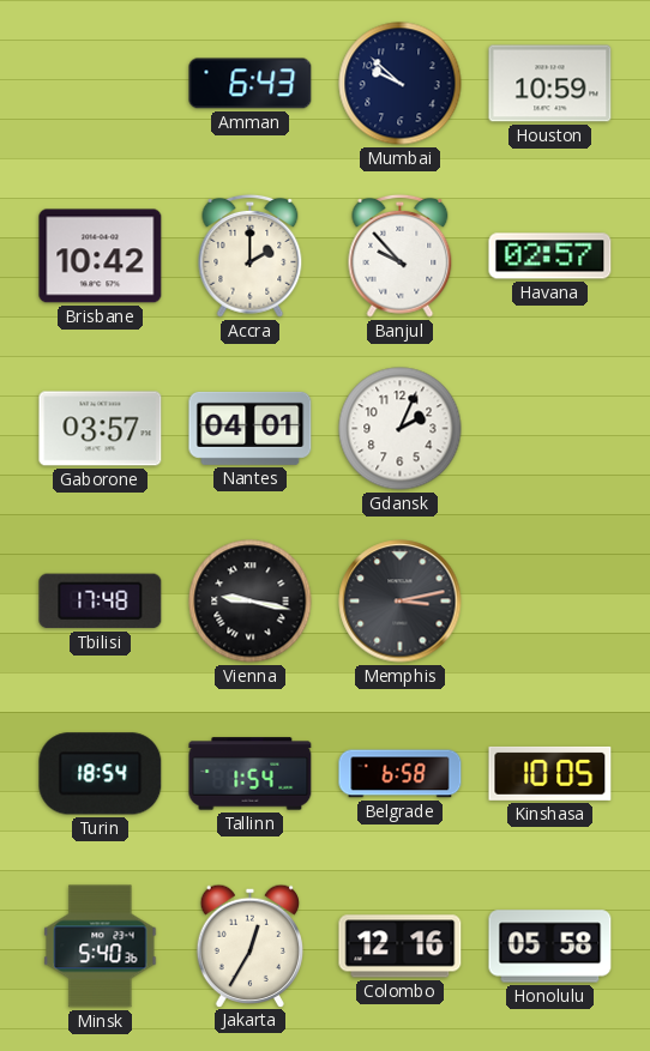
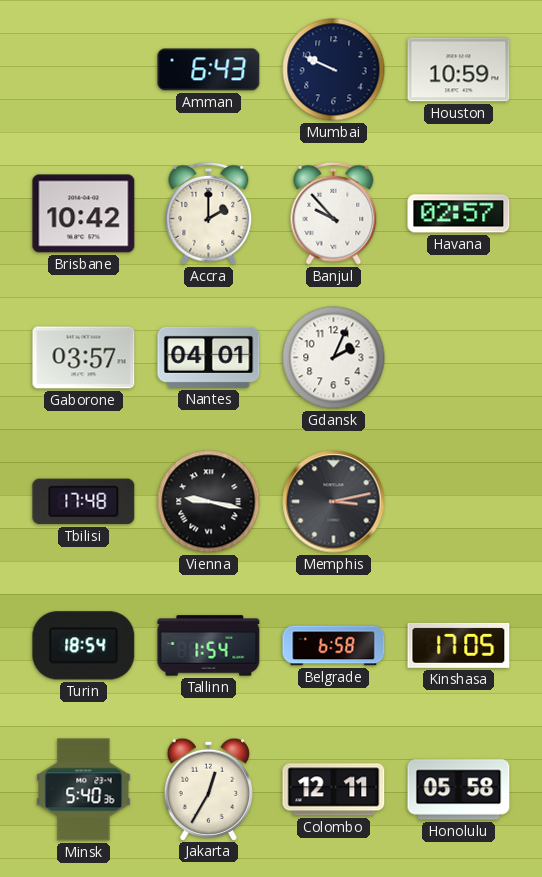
Mumbai: 9:52 -> 9:49
Kinshasa: 10:05 -> 17:05
Colombo: 12:16 -> 12:11
